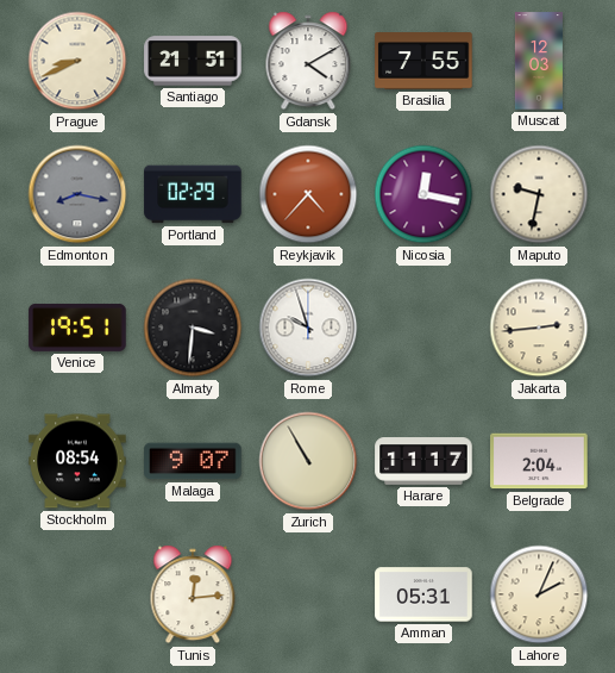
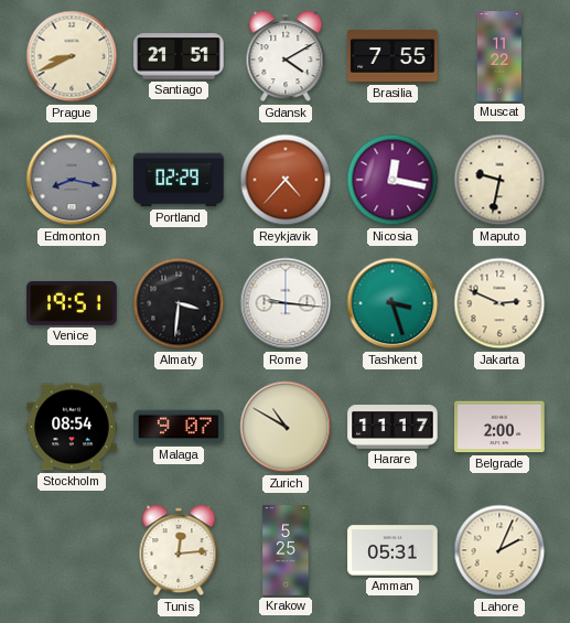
Muscat: 12:03 -> 11:22
Rome: 9:57 -> 9:16
Tashkent: none -> 3:27
Jakarta: 2:44 -> 2:49
Zurich: 10:55 -> 10:50
Belgrade: 2:04 -> 2:00
Krakow: none -> 5:25
